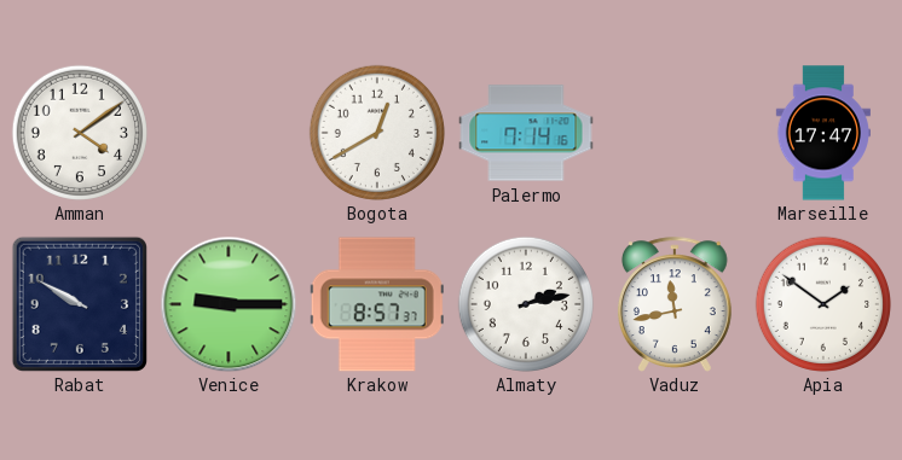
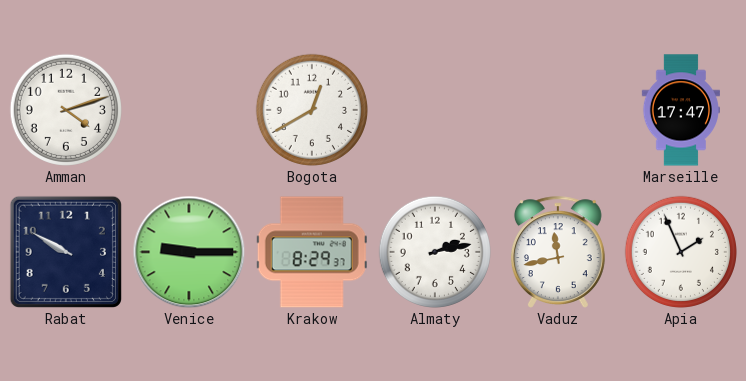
Amman: 4:09 -> 4:12
Palermo: 7:14 -> none
Krakow: 8:57 -> 8:29
Apia: 1:51 -> 1:56
